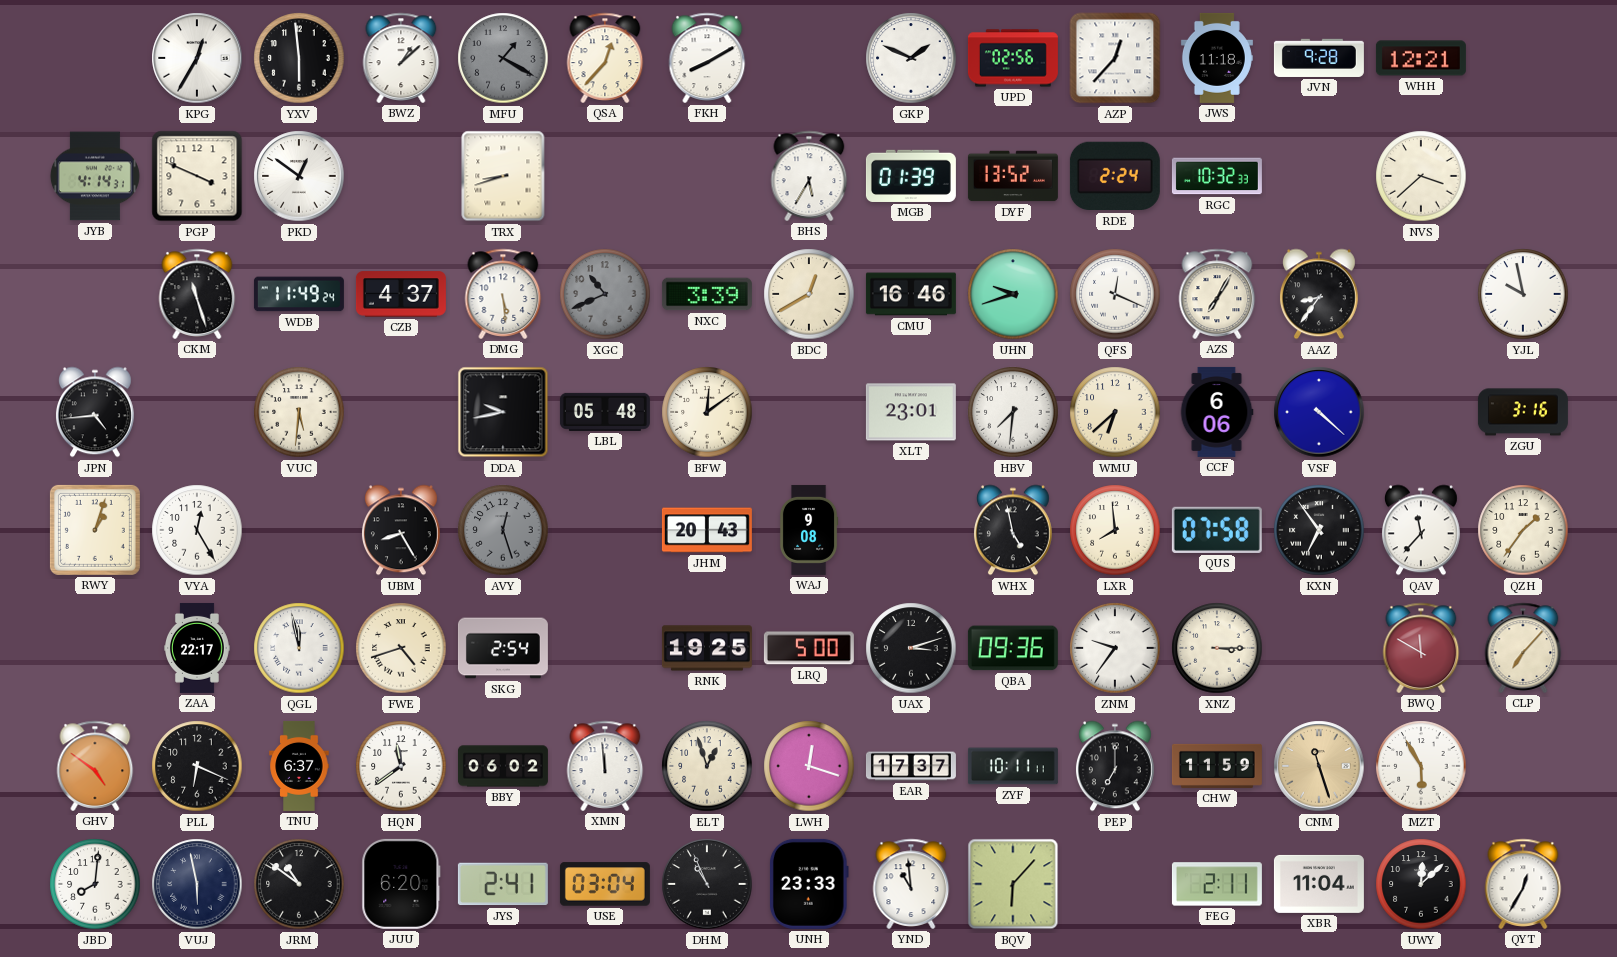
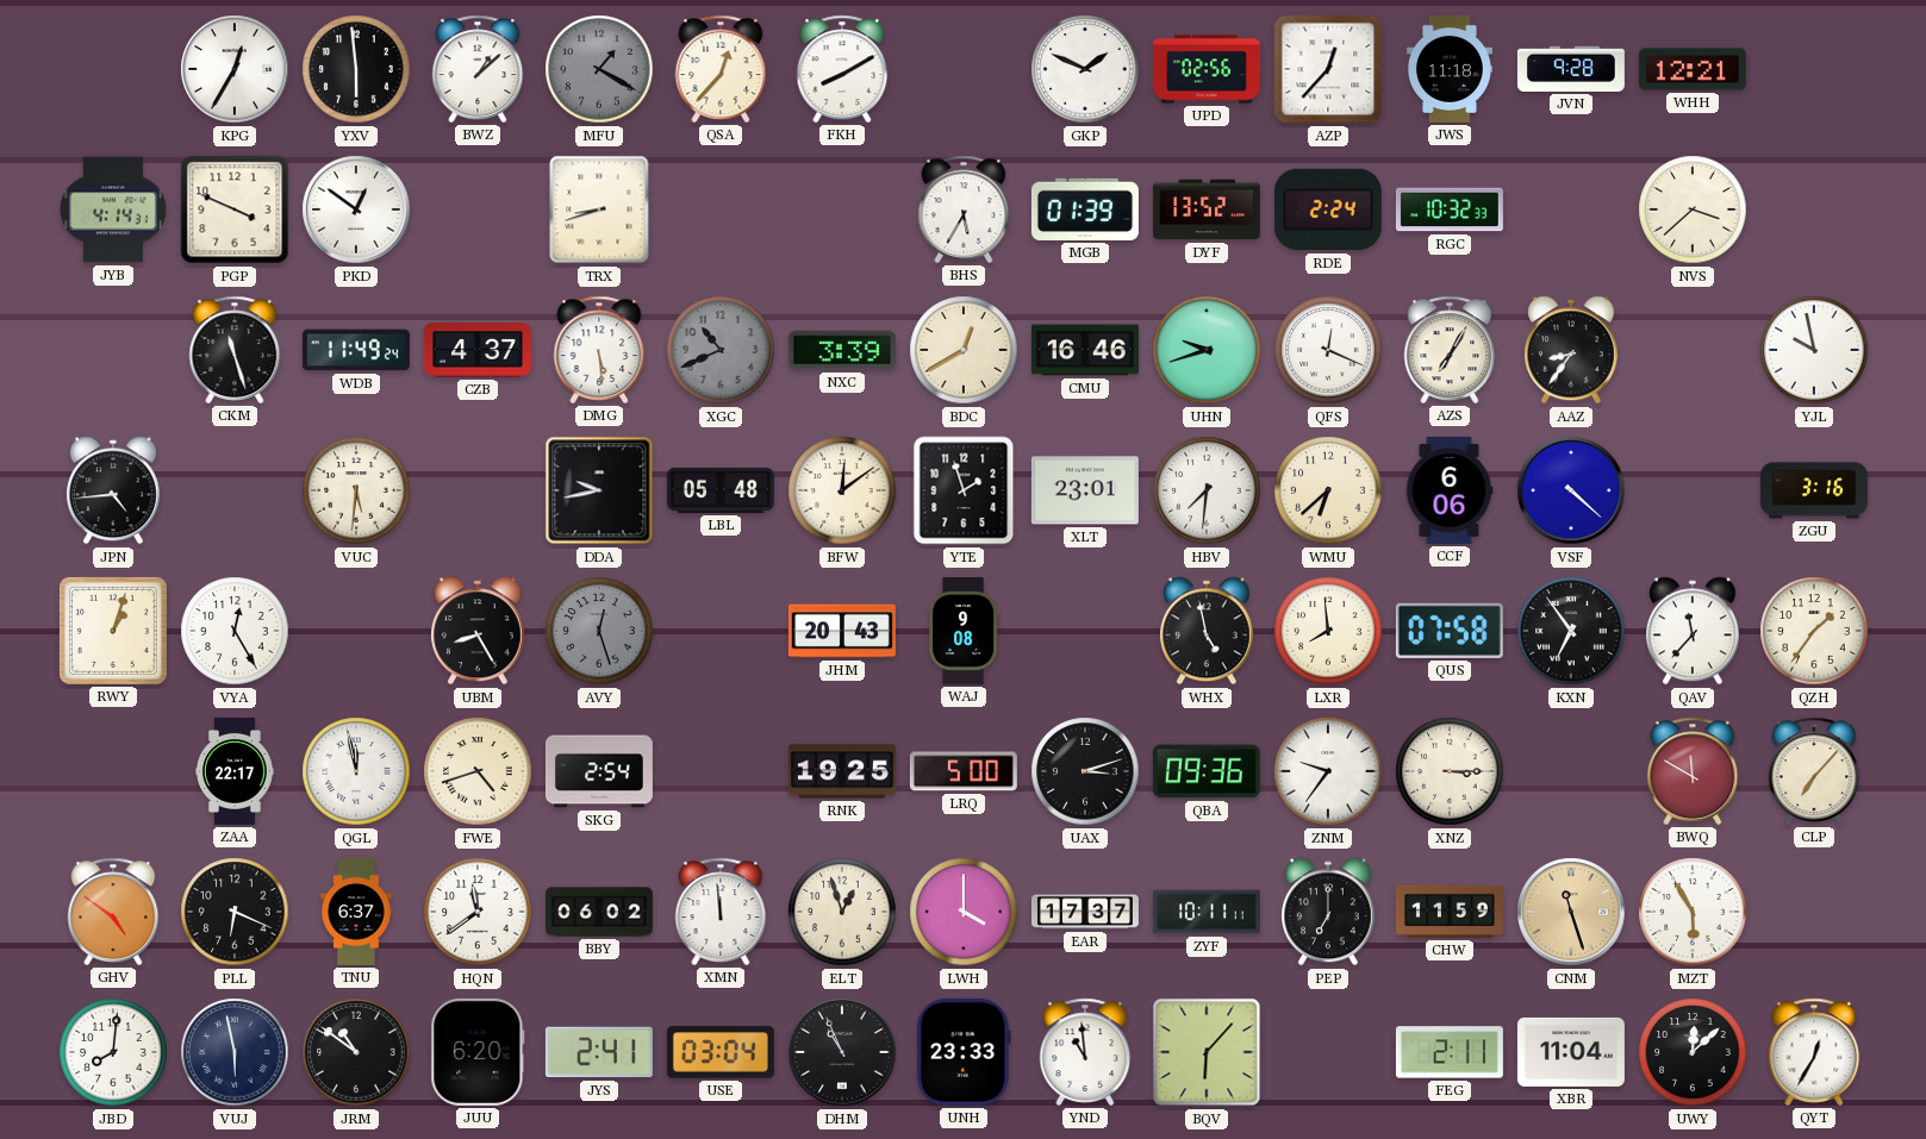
YTE: none -> 1:57
LWH: 12:18 -> 4:00
